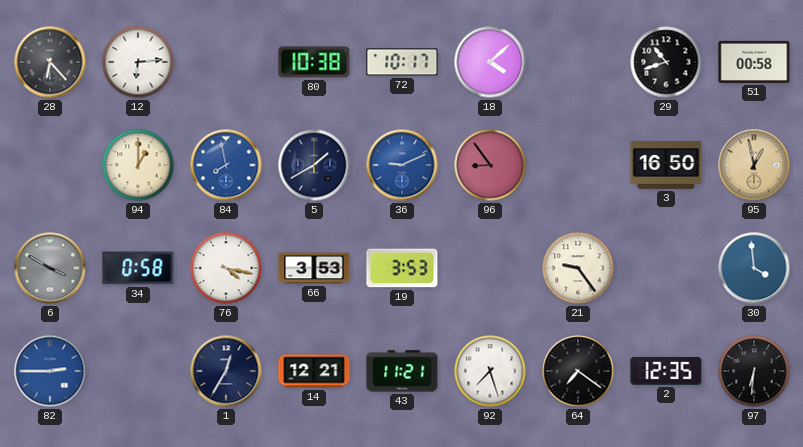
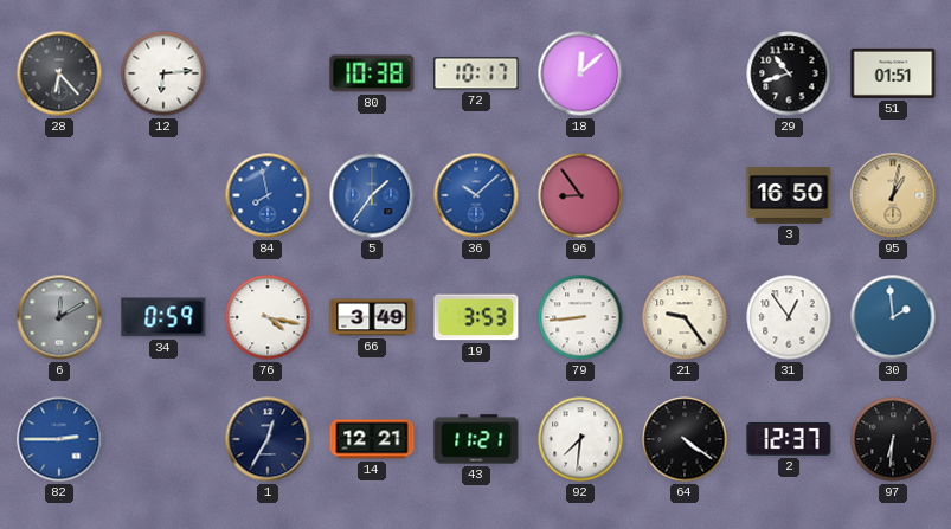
18: 4:08 -> 12:08
51: 00:58 -> 01:51
94: 1:00 -> none
5: 1:40 -> 1:36
5 dial: navy -> blue
36: 9:11 -> 10:08
95: 12:58 -> 1:02
6: 3:50 -> 12:10
34: 0:58 -> 0:59
66: 3:53 -> 3:49
79: none -> 8:44
31: none -> 12:54
30: 3:59 -> 1:59
92: 7:27 -> 7:31
64: 7:21 -> 4:21
2: 12:35 -> 12:37
